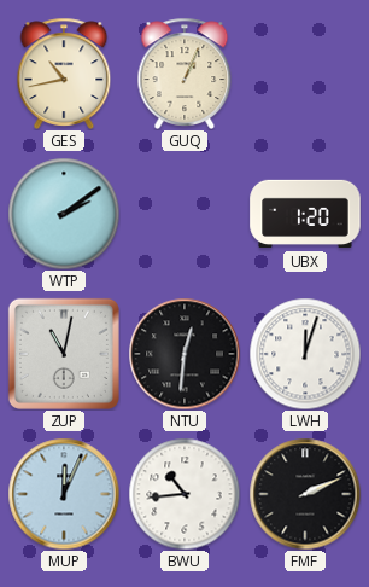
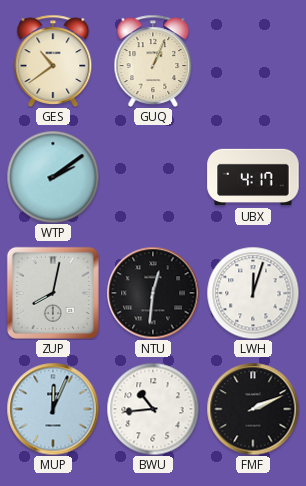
GES: 10:43 -> 10:39
UBX: 1:20 -> 4:17
ZUP: 11:02 -> 8:02
